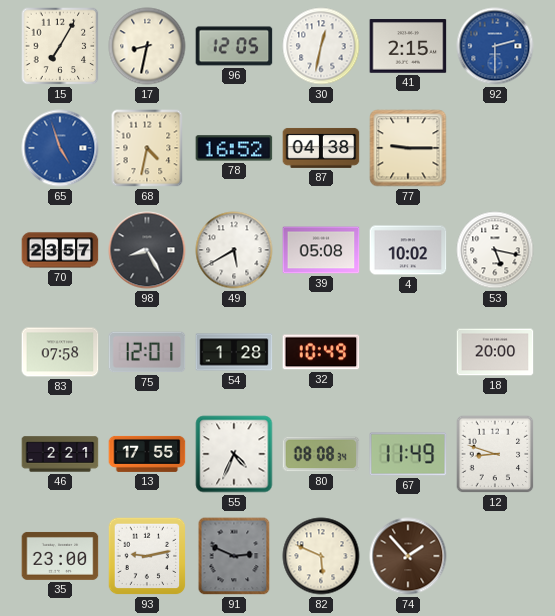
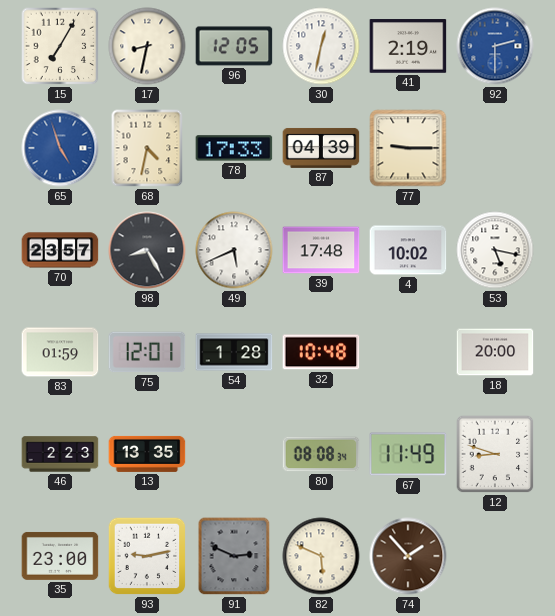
41: 2:15 -> 2:19
78: 16:52 -> 17:33
87: 04:38 -> 04:39
49: 5:40 -> 5:41
39: 05:08 -> 17:48
83: 07:58 -> 01:59
32: 10:49 -> 10:48
46: 2:21 -> 2:23
13: 17:55 -> 13:35
55: 4:34 -> none
